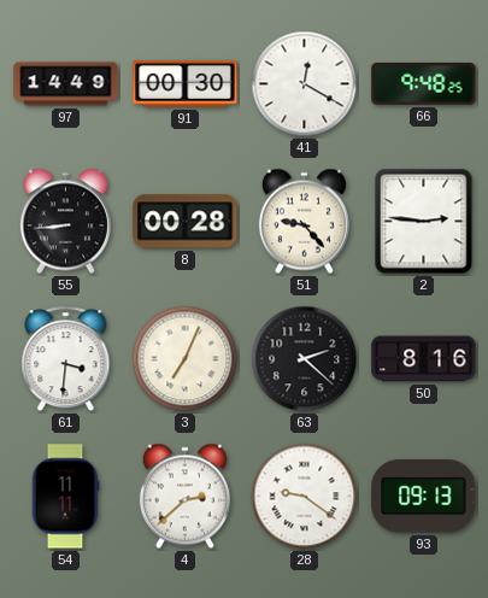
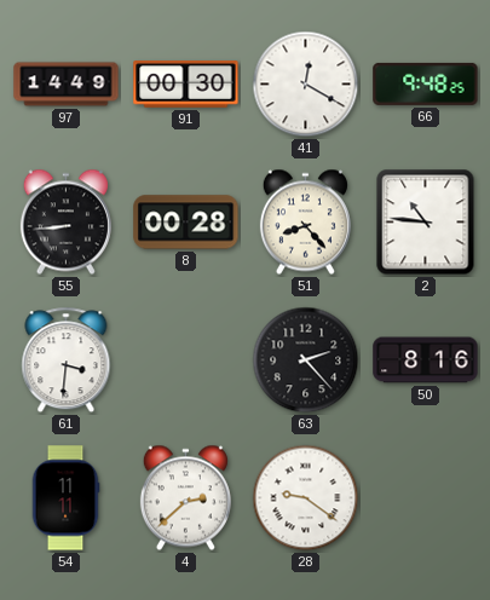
51: 9:23 -> 8:23
2: 2:46 -> 10:46
3: 7:04 -> none
63: 2:22 -> 2:23
93: 09:13 -> none
